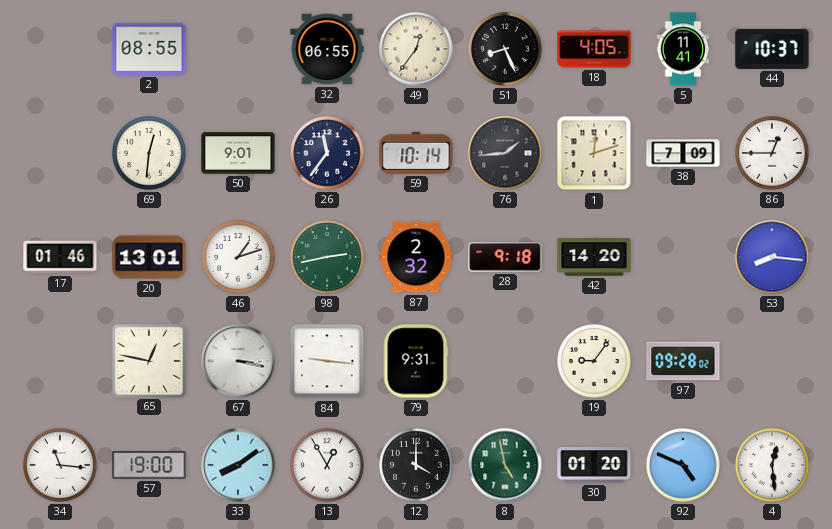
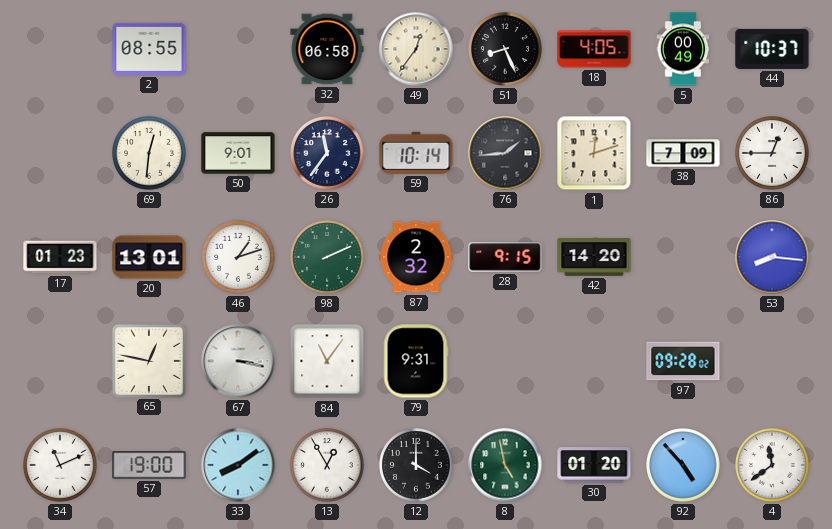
32: 06:55 -> 06:58
5: 11:41 -> 00:49
17: 01:46 -> 01:23
98: 2:43 -> 2:11
28: 9:18 -> 9:15
84: 9:16 -> 11:06
19: 9:06 -> none
34: 11:16 -> 11:11
92: 4:49 -> 4:53
4: 12:29 -> 11:39
